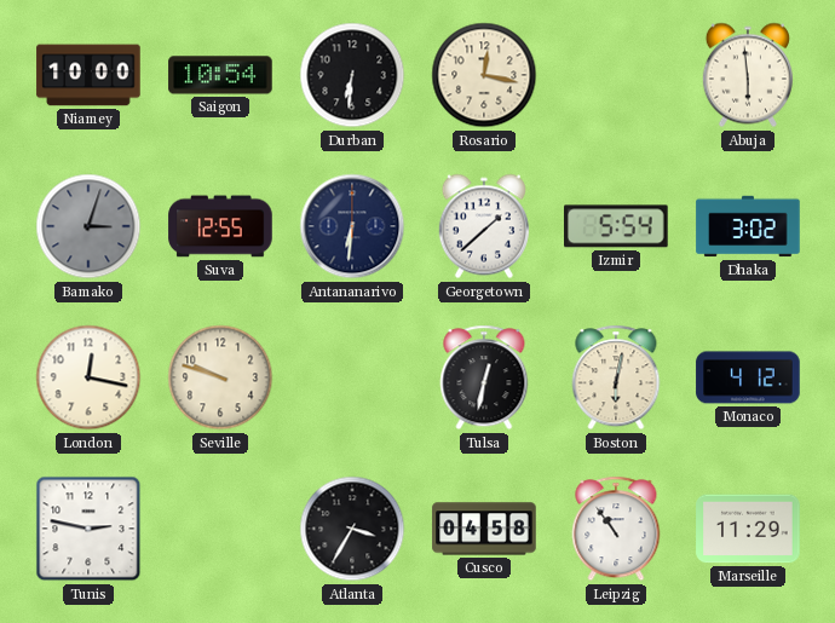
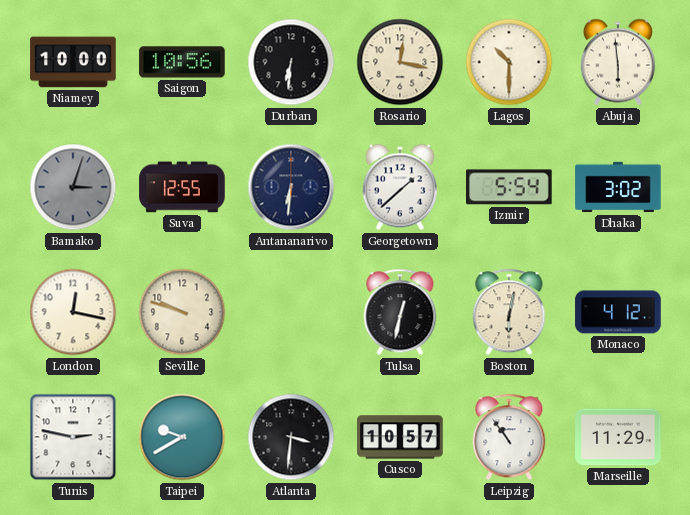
Saigon: 10:54 -> 10:56
Lagos: none -> 10:30
Taipei: none -> 9:40
Atlanta: 3:35 -> 3:31
Cusco: 04:58 -> 10:57
